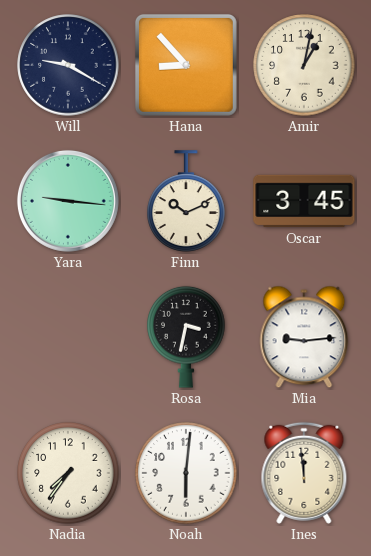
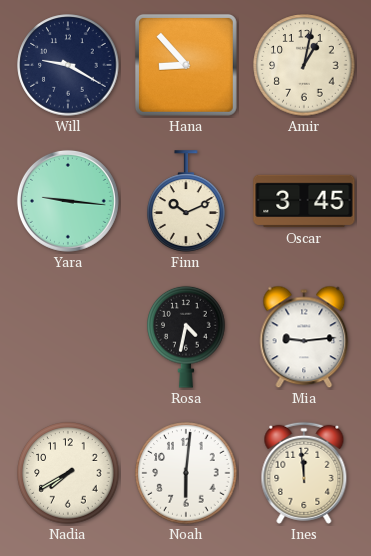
Rosa: 3:32 -> 4:32
Nadia: 7:36 -> 7:40
